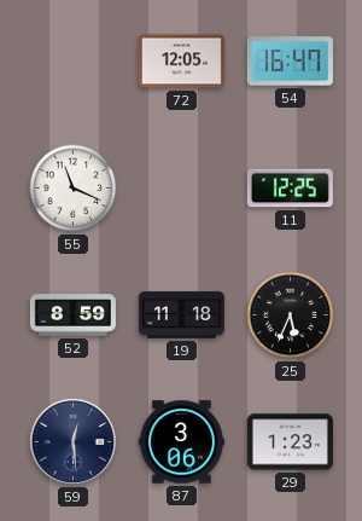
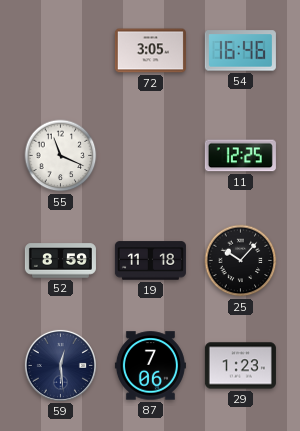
72: 12:05 -> 3:05
54: 16:47 -> 16:46
25: 5:34 -> 10:07
87: 3:06 -> 7:06
